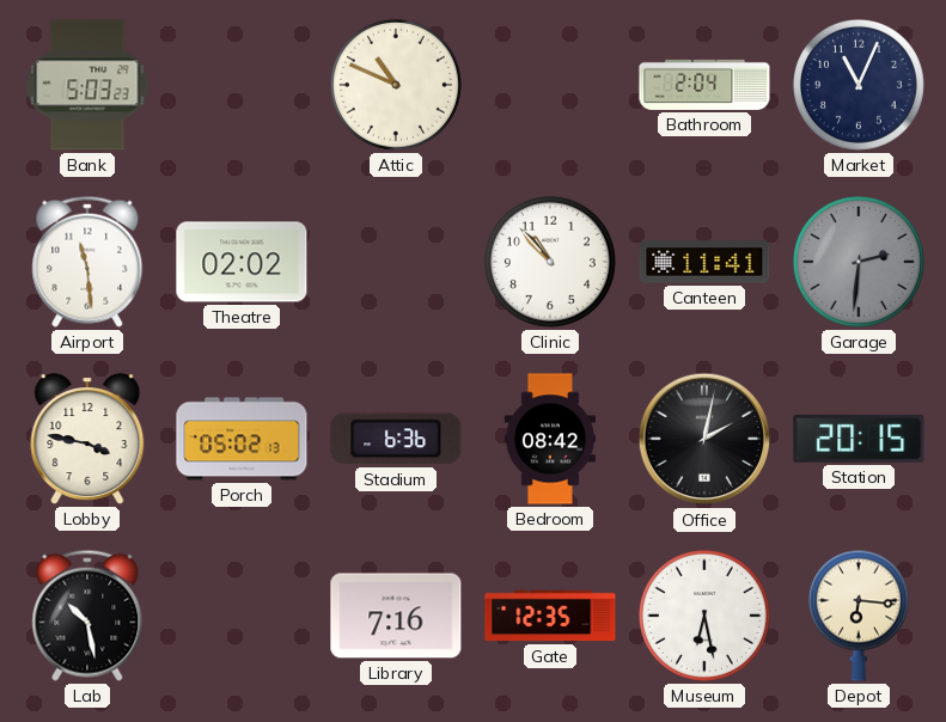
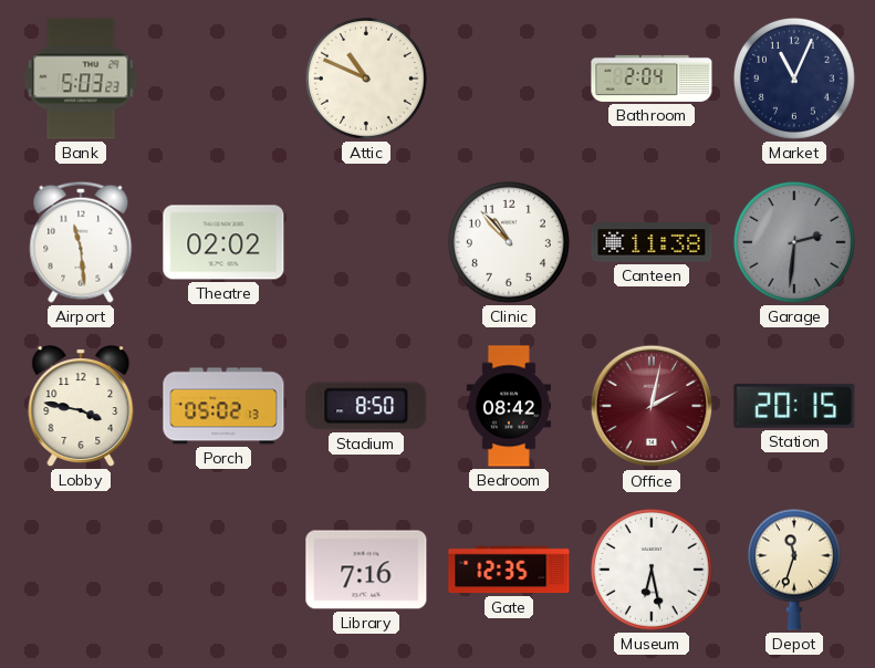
Canteen: 11:41 -> 11:38
Stadium: 6:36 -> 8:50
Office dial: black -> burgundy
Lab: 10:28 -> none
Depot: 6:16 -> 11:33
